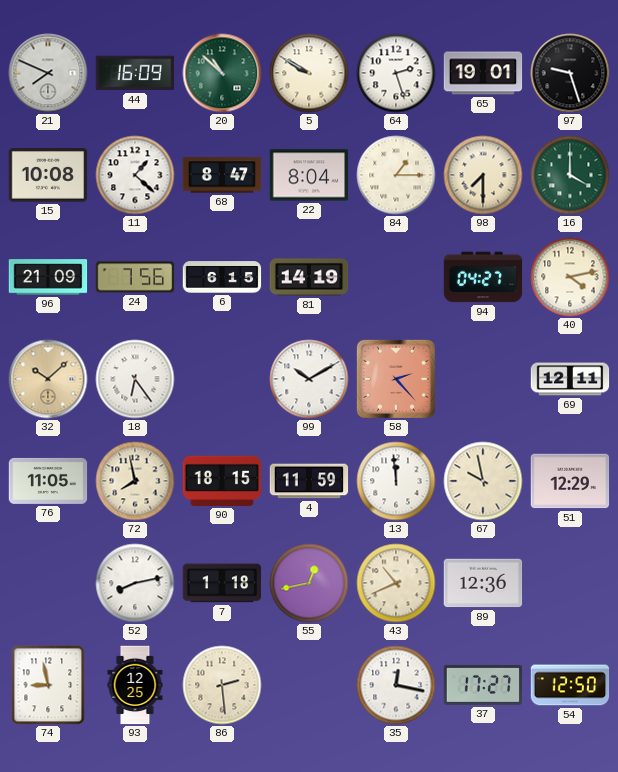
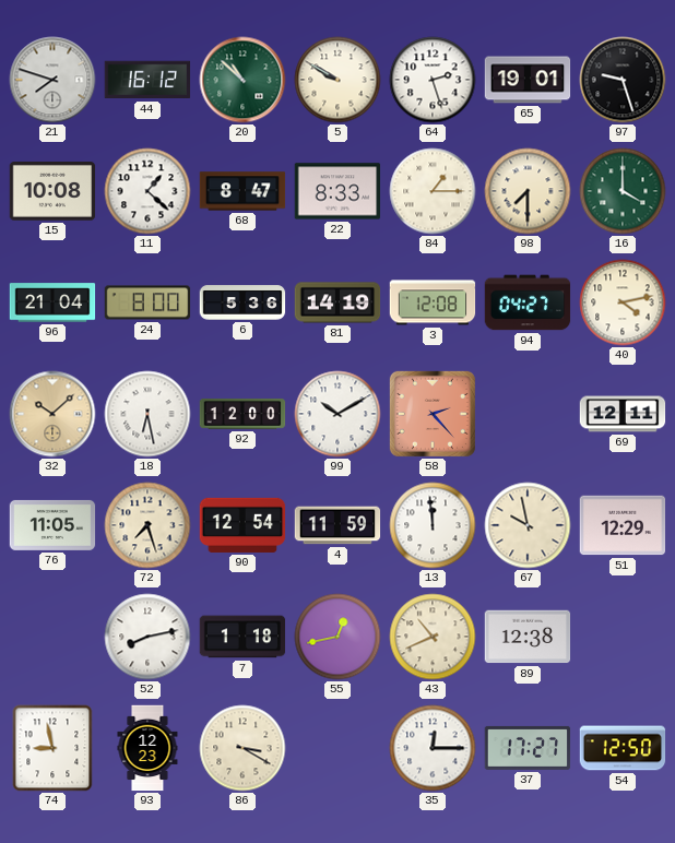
21: 7:49 -> 7:48
44: 16:09 -> 16:12
22: 8:04 -> 8:33
96: 21:09 -> 21:04
24: 7:56 -> 8:00
6: 6:15 -> 5:36
3: none -> 12:08
18: 6:24 -> 6:28
92: none -> 12:00
72: 7:58 -> 7:27
90: 18:15 -> 12:54
89: 12:36 -> 12:38
93: 12:25 -> 12:23
86: 2:29 -> 3:20
35: 12:17 -> 12:15
